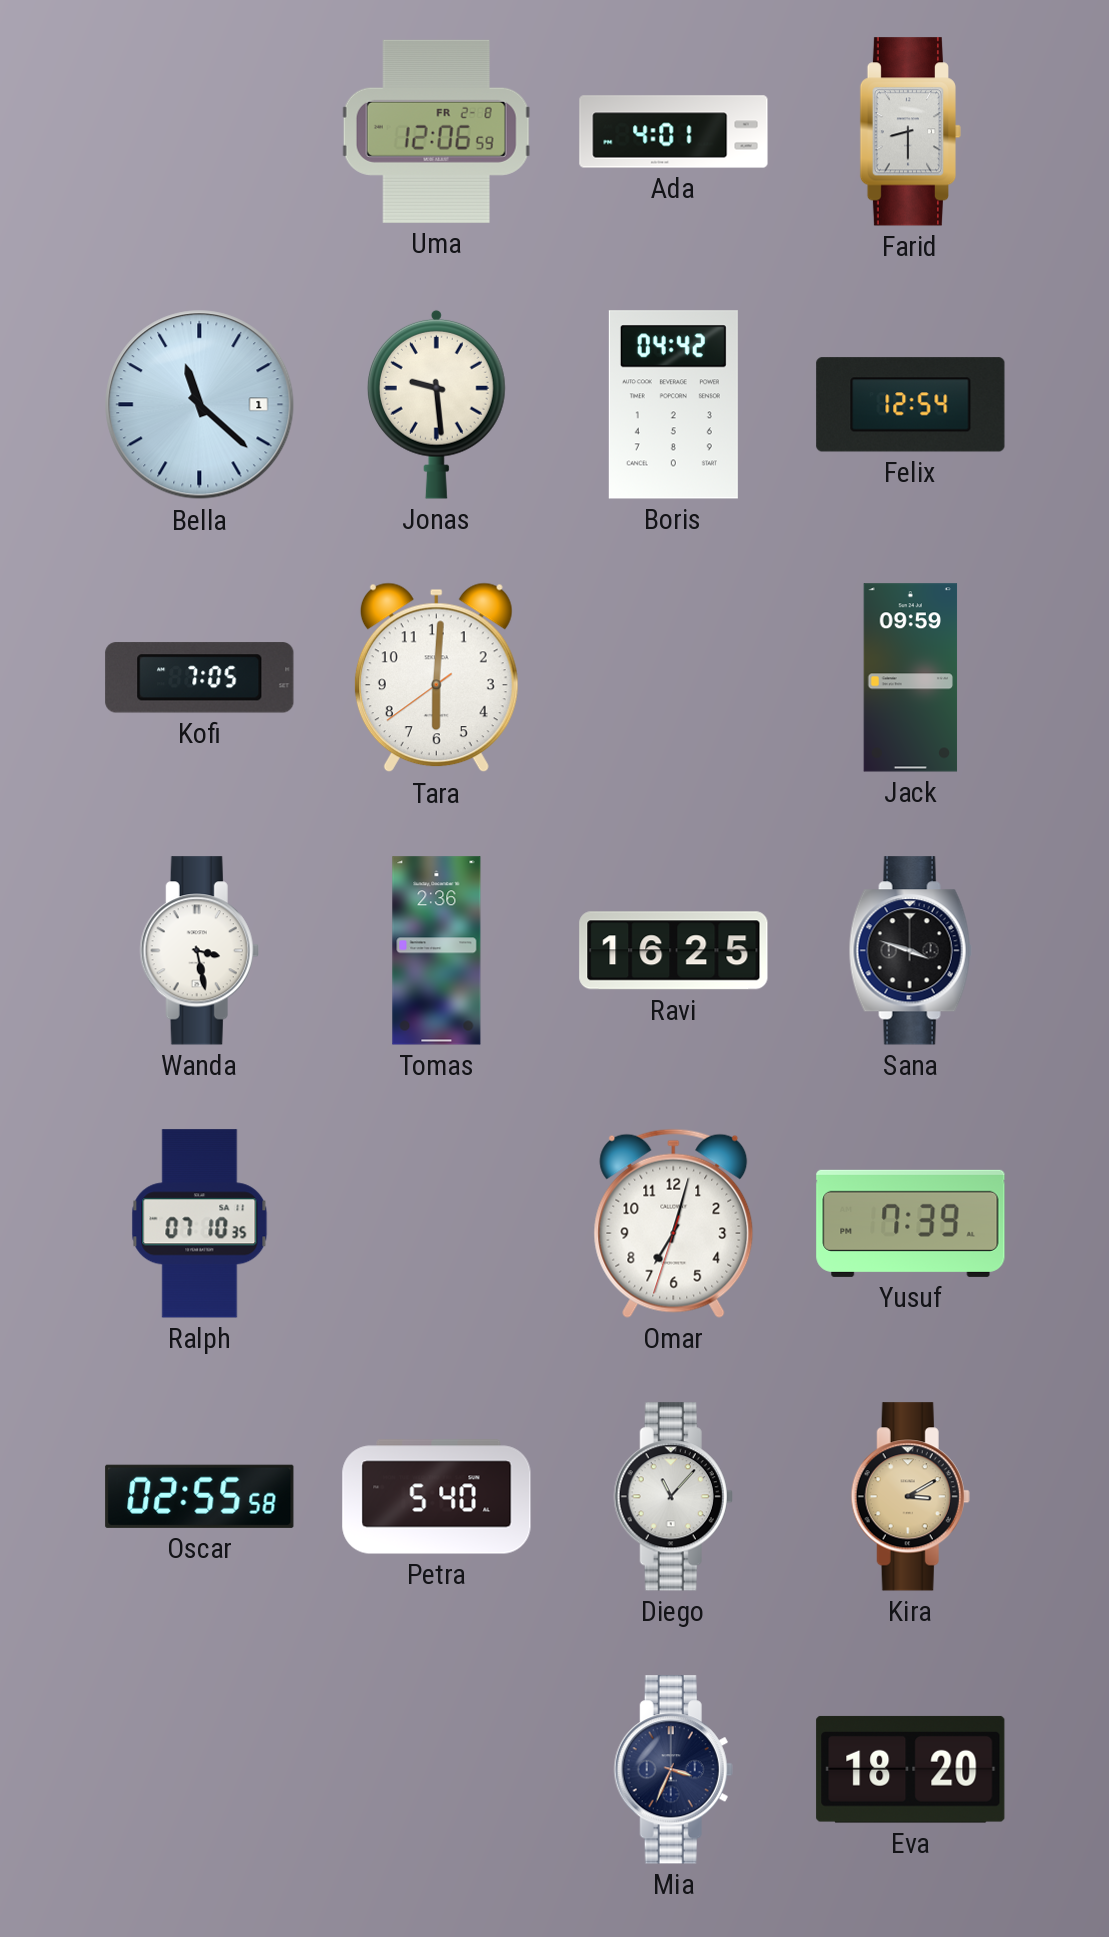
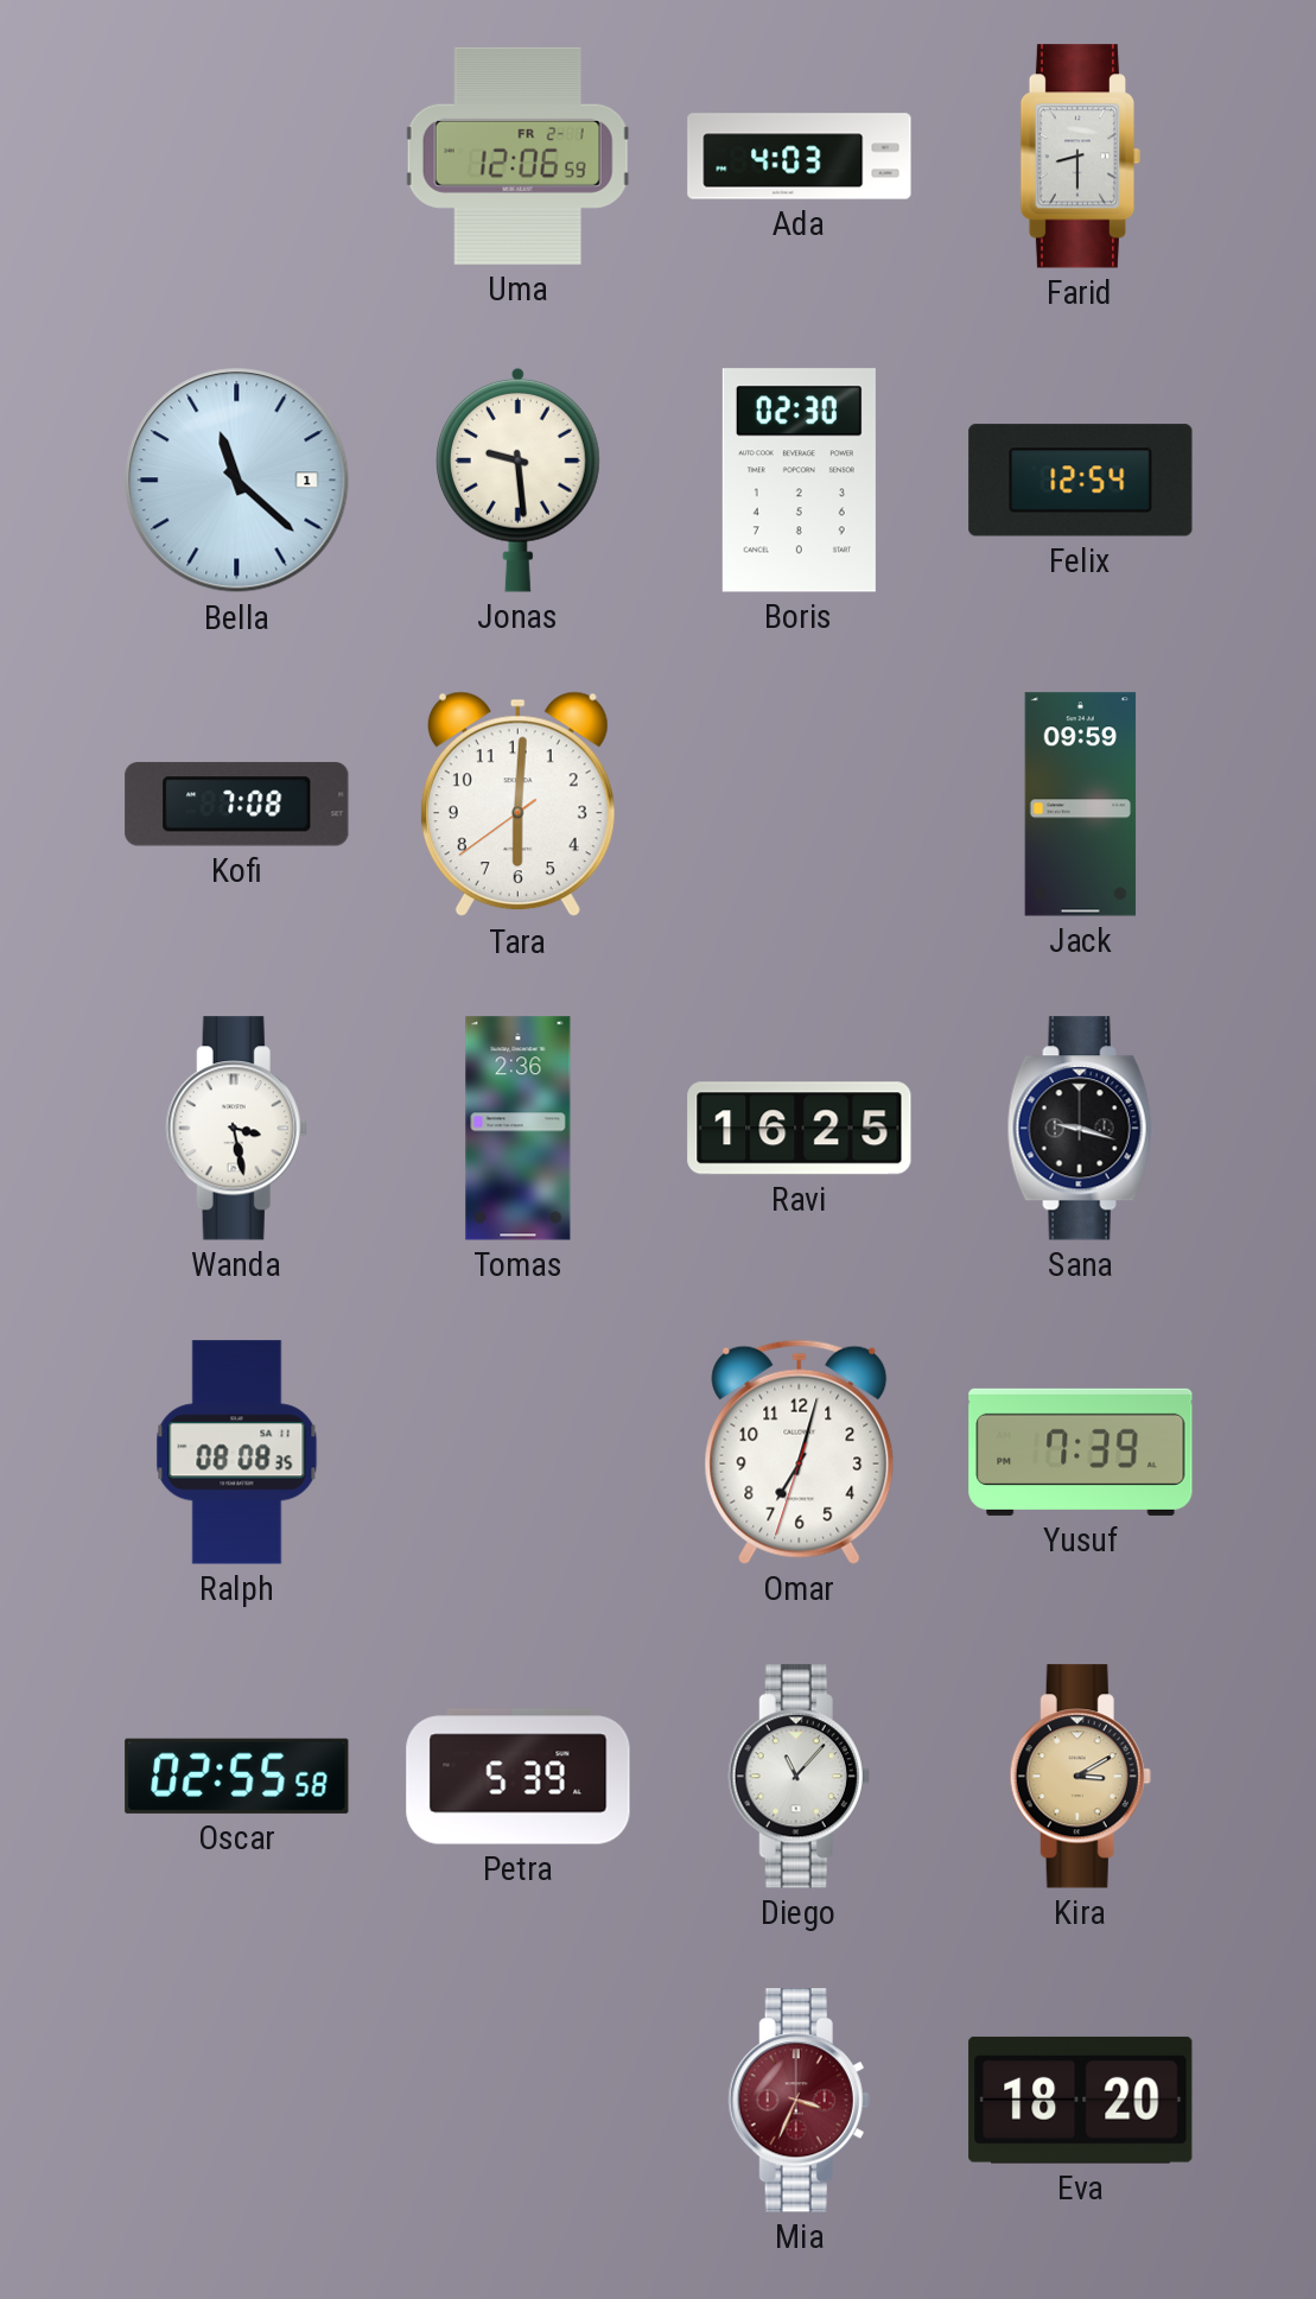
Uma date: FR 2-8 -> FR 2-1
Ada: 4:01 -> 4:03
Boris: 04:42 -> 02:30
Kofi: 7:05 -> 7:08
Sana: 3:48 -> 9:18
Ralph: 07:10 -> 08:08
Petra: 5:40 -> 5:39
Mia dial: navy -> burgundy
